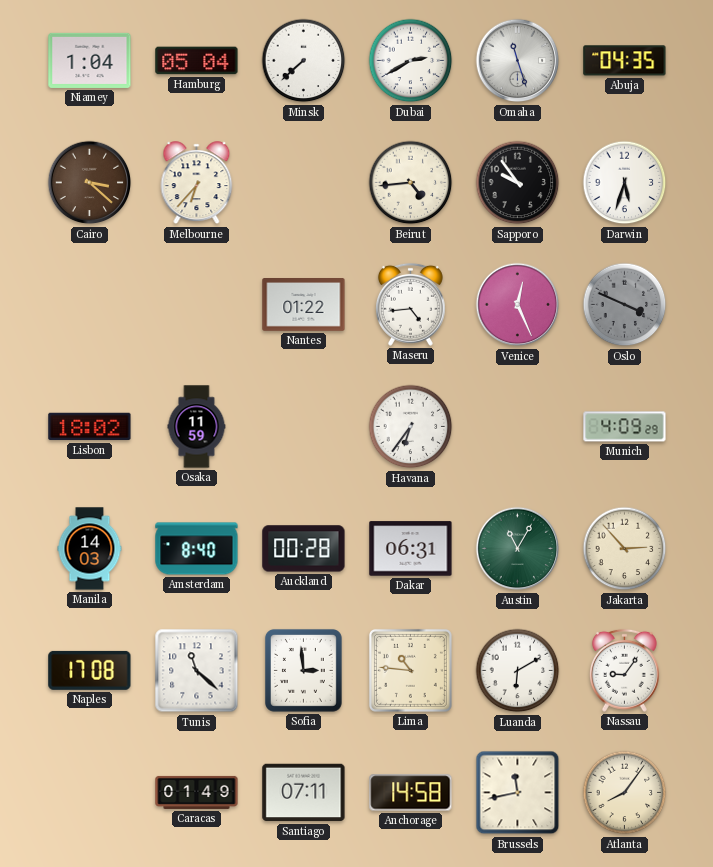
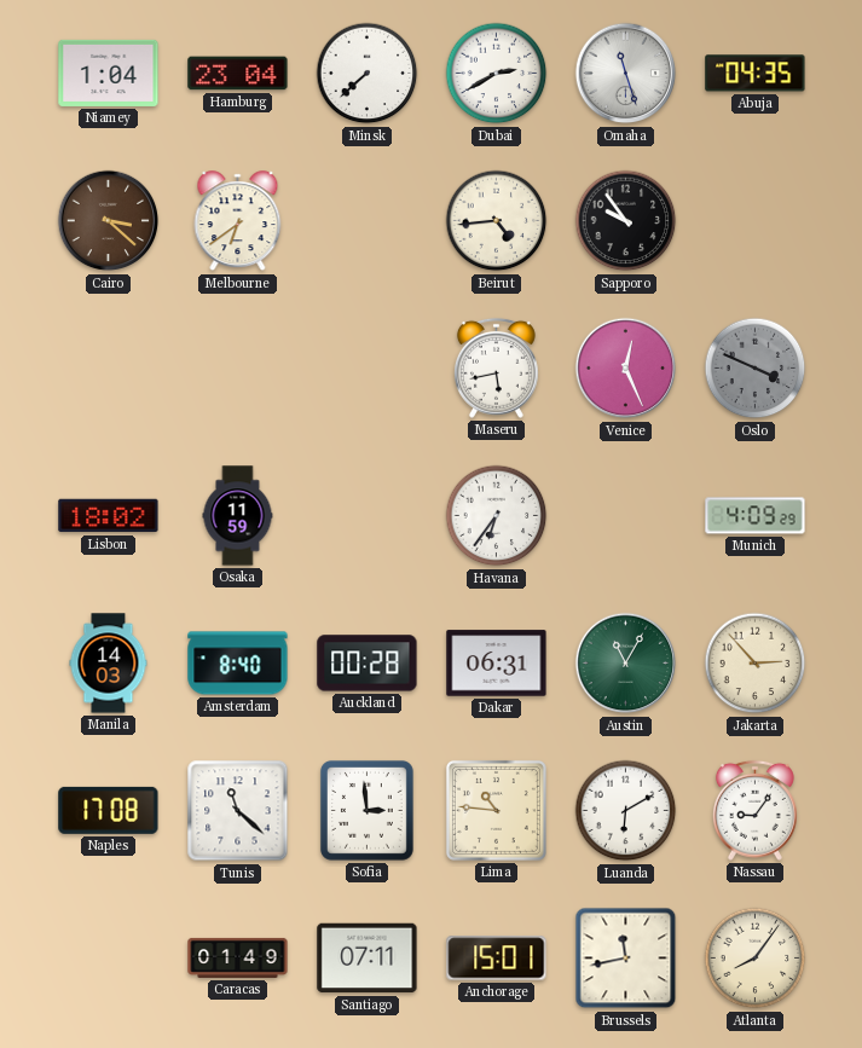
Hamburg: 05:04 -> 23:04
Melbourne: 6:37 -> 6:39
Darwin: 5:33 -> none
Nantes: 01:22 -> none
Maseru: 4:44 -> 5:43
Anchorage: 14:58 -> 15:01
